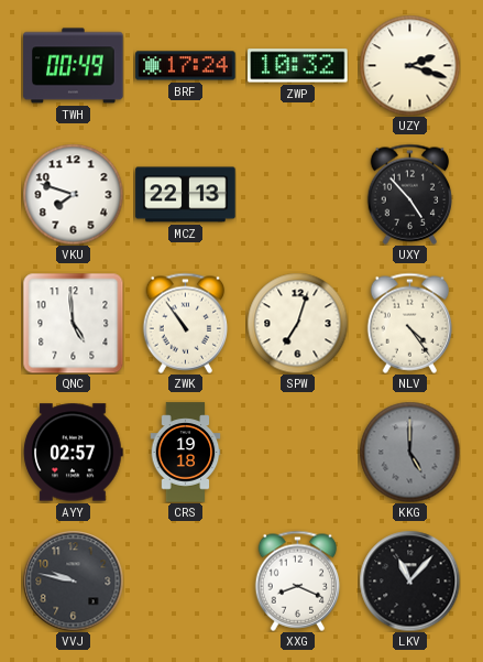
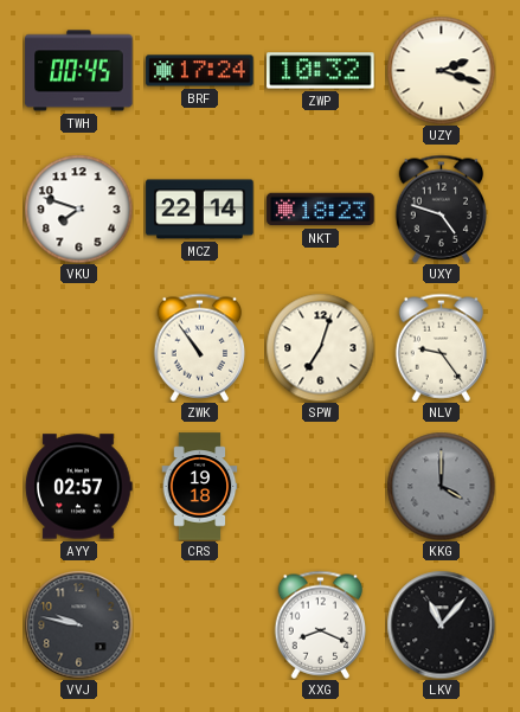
TWH: 00:49 -> 00:45
MCZ: 22:13 -> 22:14
NKT: none -> 18:23
UXY: 4:53 -> 4:48
QNC: 4:59 -> none
NLV: 4:24 -> 9:24
KKG: 5:00 -> 4:00
